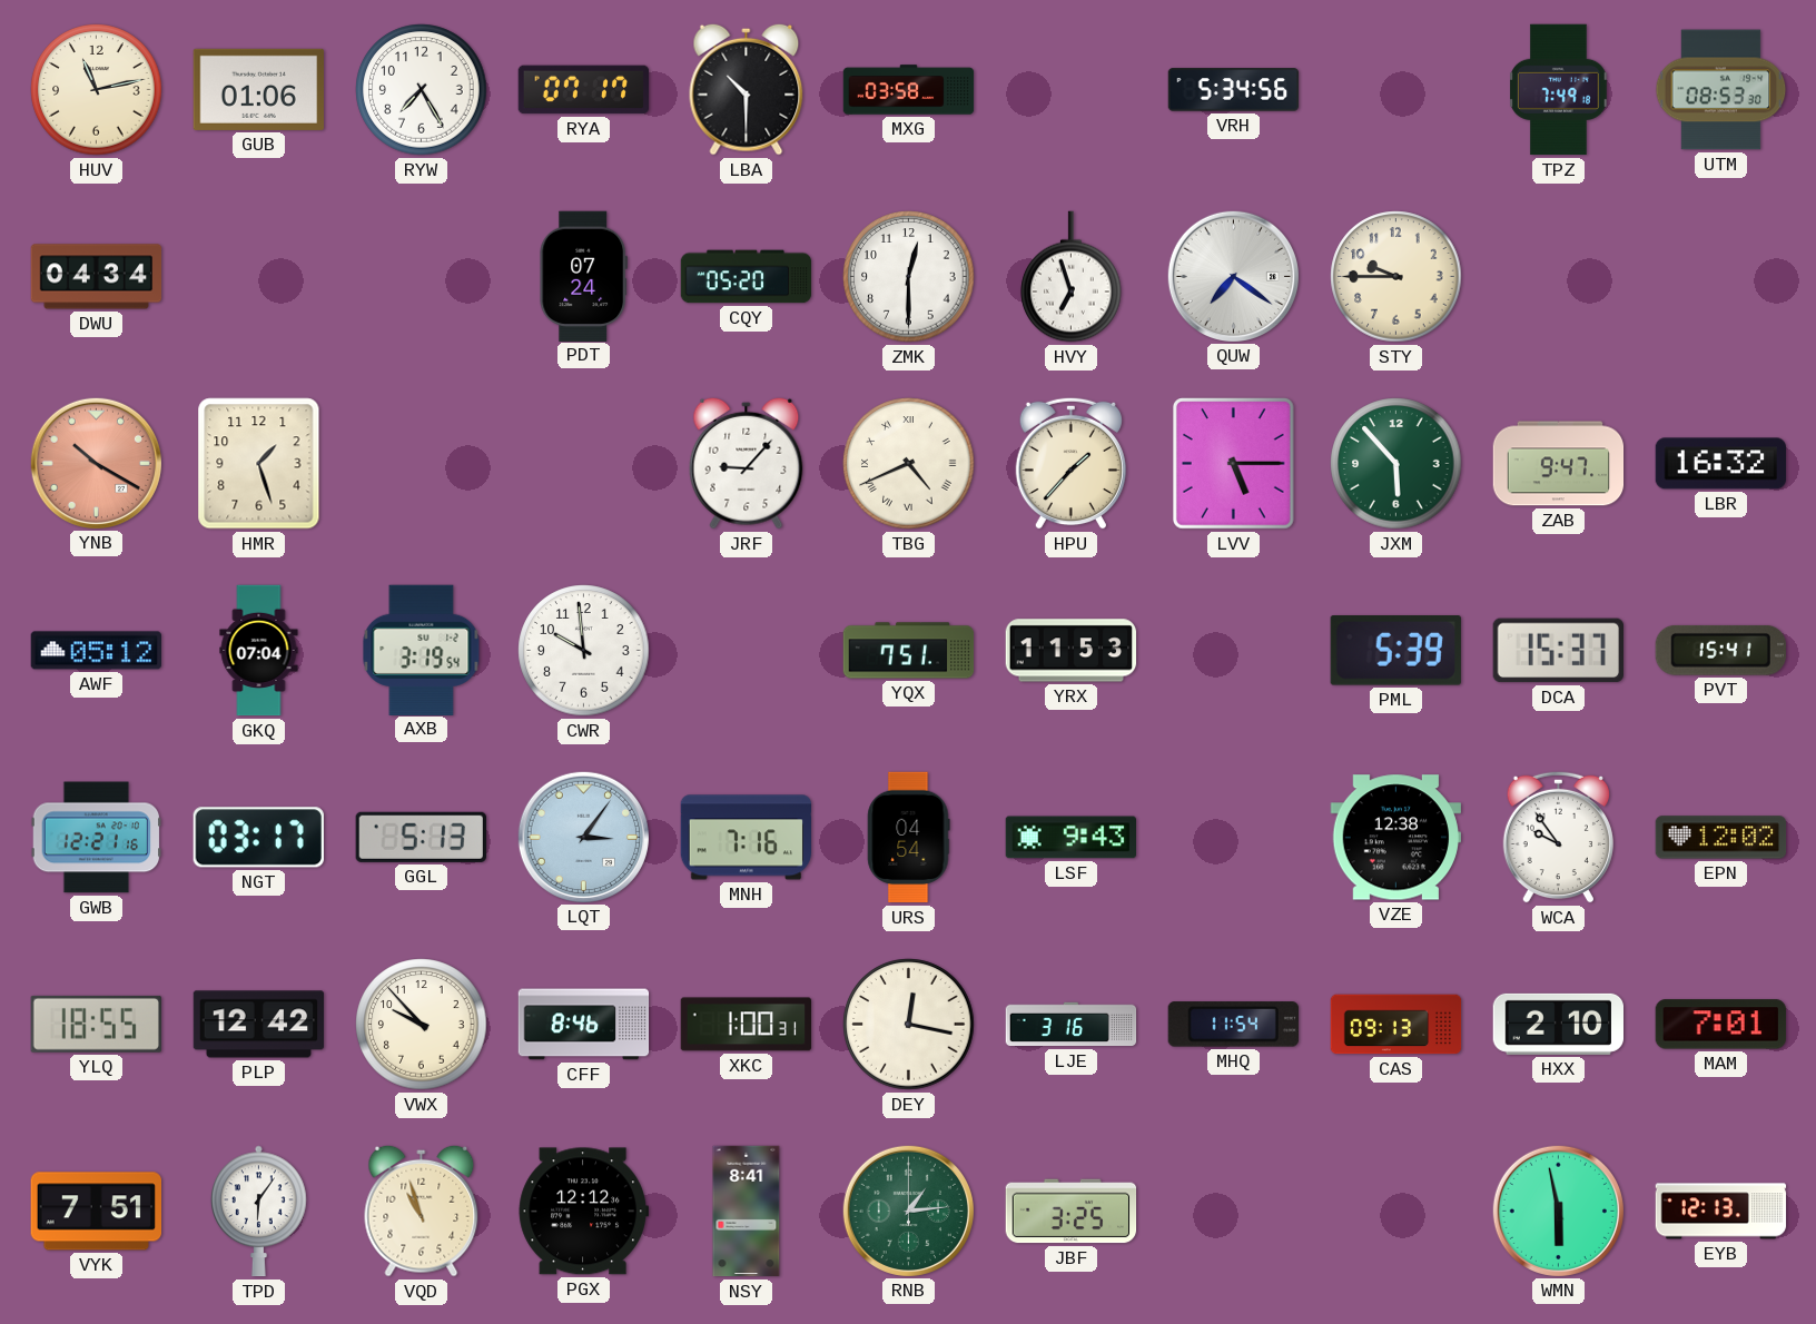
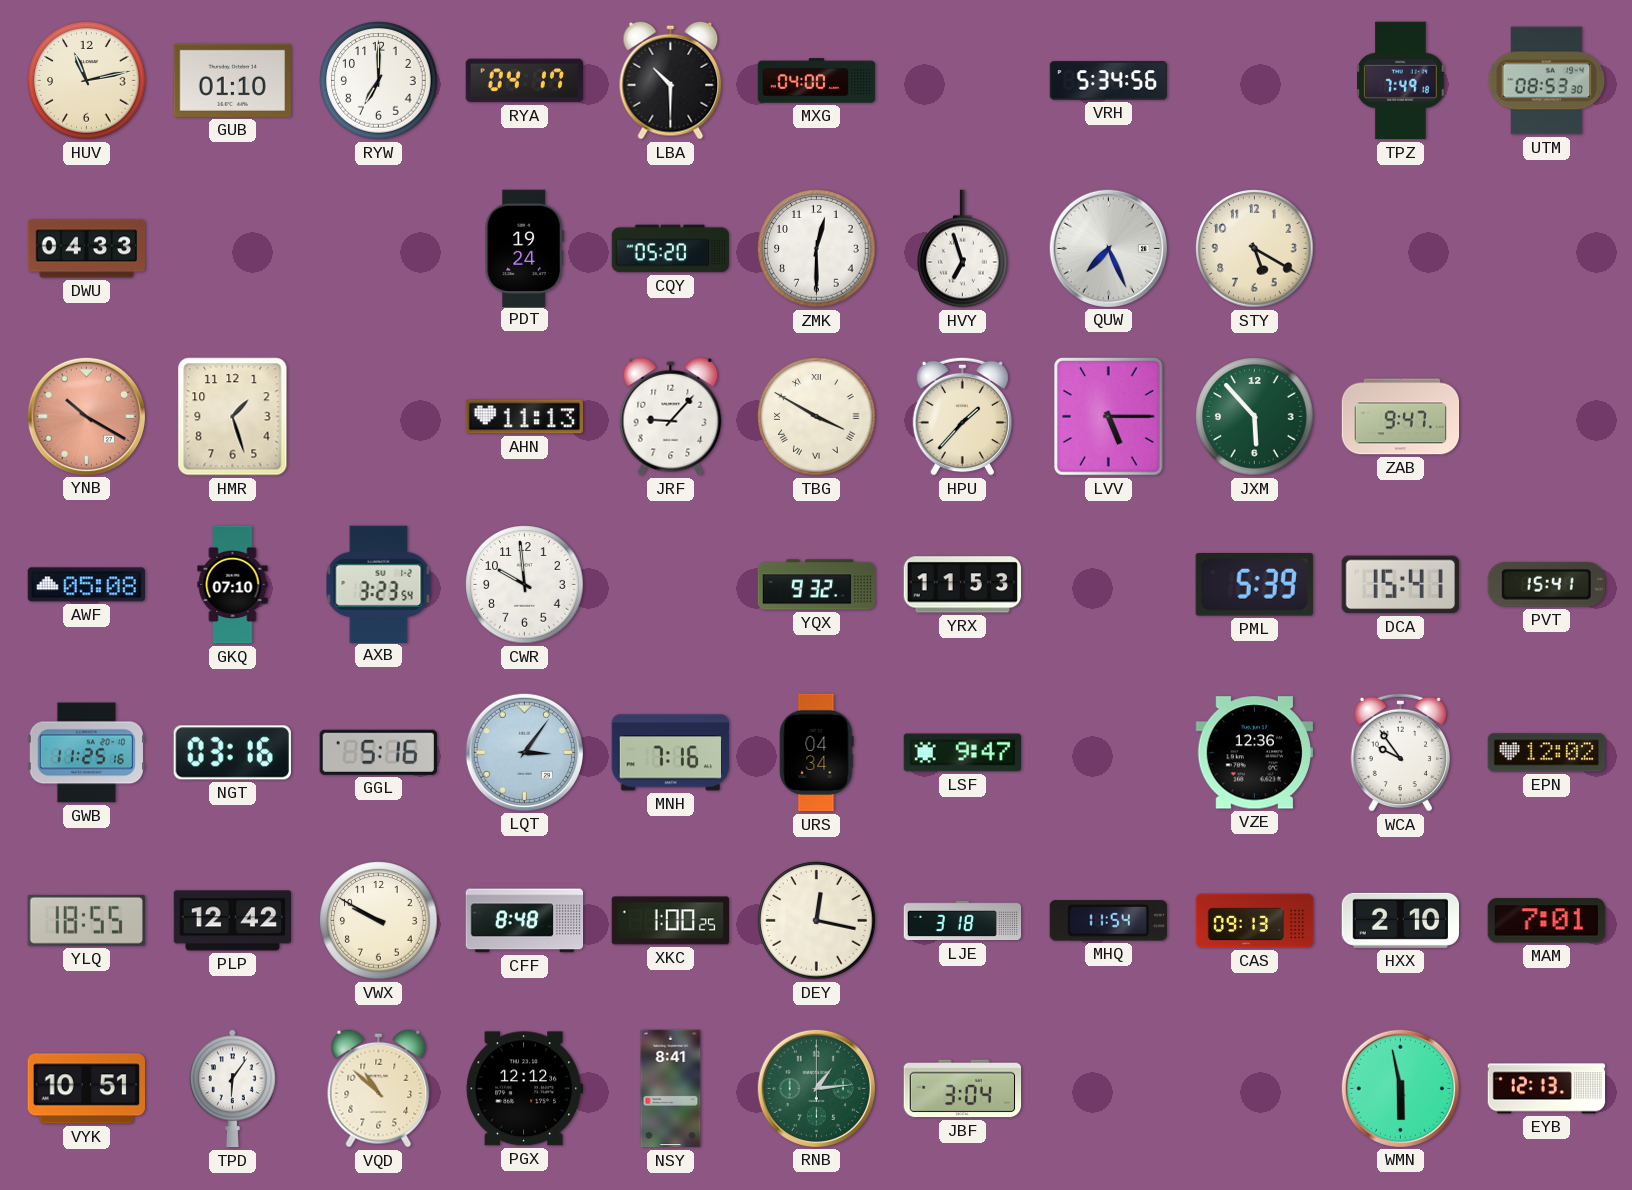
GUB: 01:06 -> 01:10
RYW: 7:25 -> 7:00
RYA: 07:17 -> 04:17
MXG: 03:58 -> 04:00
DWU: 04:34 -> 04:33
PDT: 07:24 -> 19:24
QUW: 7:21 -> 7:26
STY: 9:45 -> 5:20
AHN: none -> 11:13
TBG: 4:41 -> 3:50
LBR: 16:32 -> none
AWF: 05:12 -> 05:08
GKQ: 07:04 -> 07:10
AXB: 3:19 -> 3:23
YQX: 7:51 -> 9:32
DCA: 15:37 -> 15:41
GWB: 12:21 -> 11:25
NGT: 03:17 -> 03:16
GGL: 5:13 -> 5:16
URS: 04:54 -> 04:34
LSF: 9:43 -> 9:47
VZE: 12:38 -> 12:36
VWX: 9:53 -> 9:50
CFF: 8:46 -> 8:48
XKC: 1:00:31 -> 1:00:25
LJE: 3:16 -> 3:18
VYK: 7:51 -> 10:51
VQD: 10:57 -> 10:52
JBF: 3:25 -> 3:04
